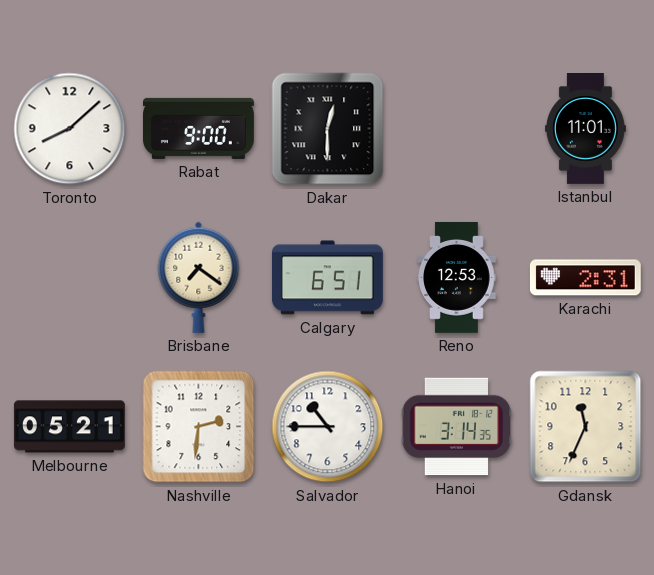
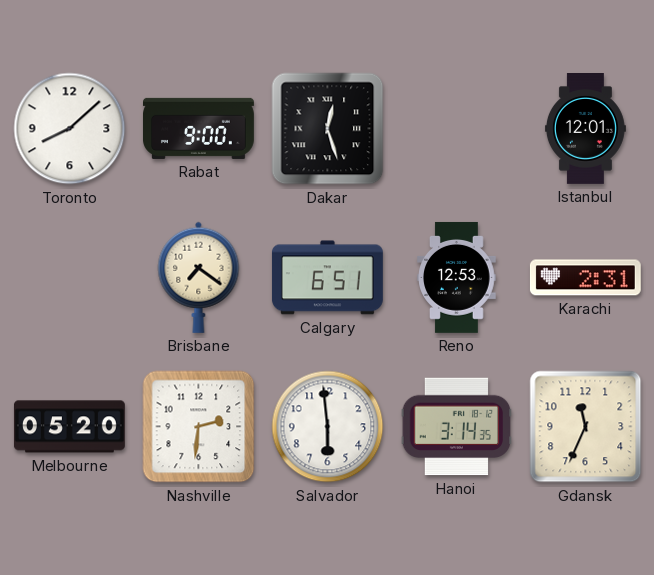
Dakar: 12:30 -> 12:27
Istanbul: 11:01 -> 12:01
Melbourne: 05:21 -> 05:20
Salvador: 10:45 -> 5:59
